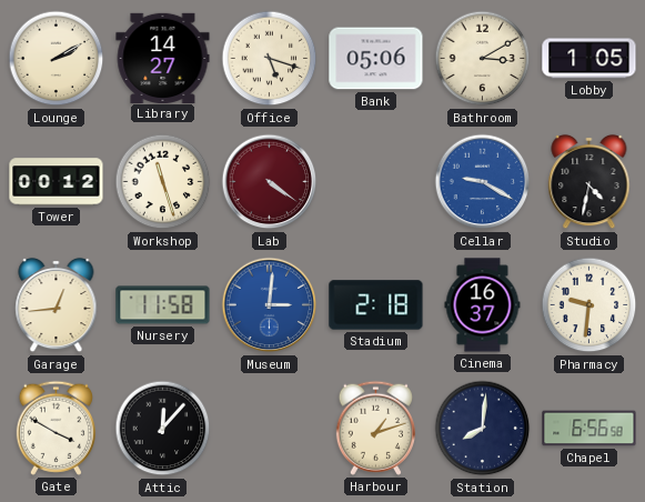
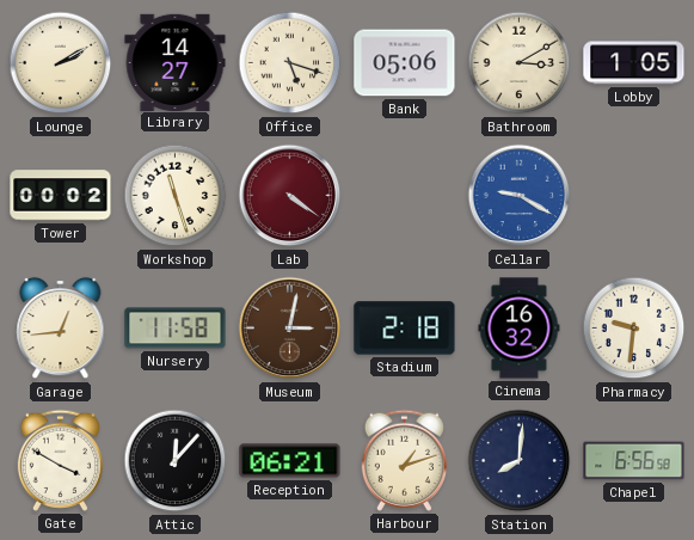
Tower: 00:12 -> 00:02
Studio: 4:32 -> none
Museum: 3:01 -> 3:02
Museum dial: blue -> brown
Cinema: 16:37 -> 16:32
Reception: none -> 06:21
